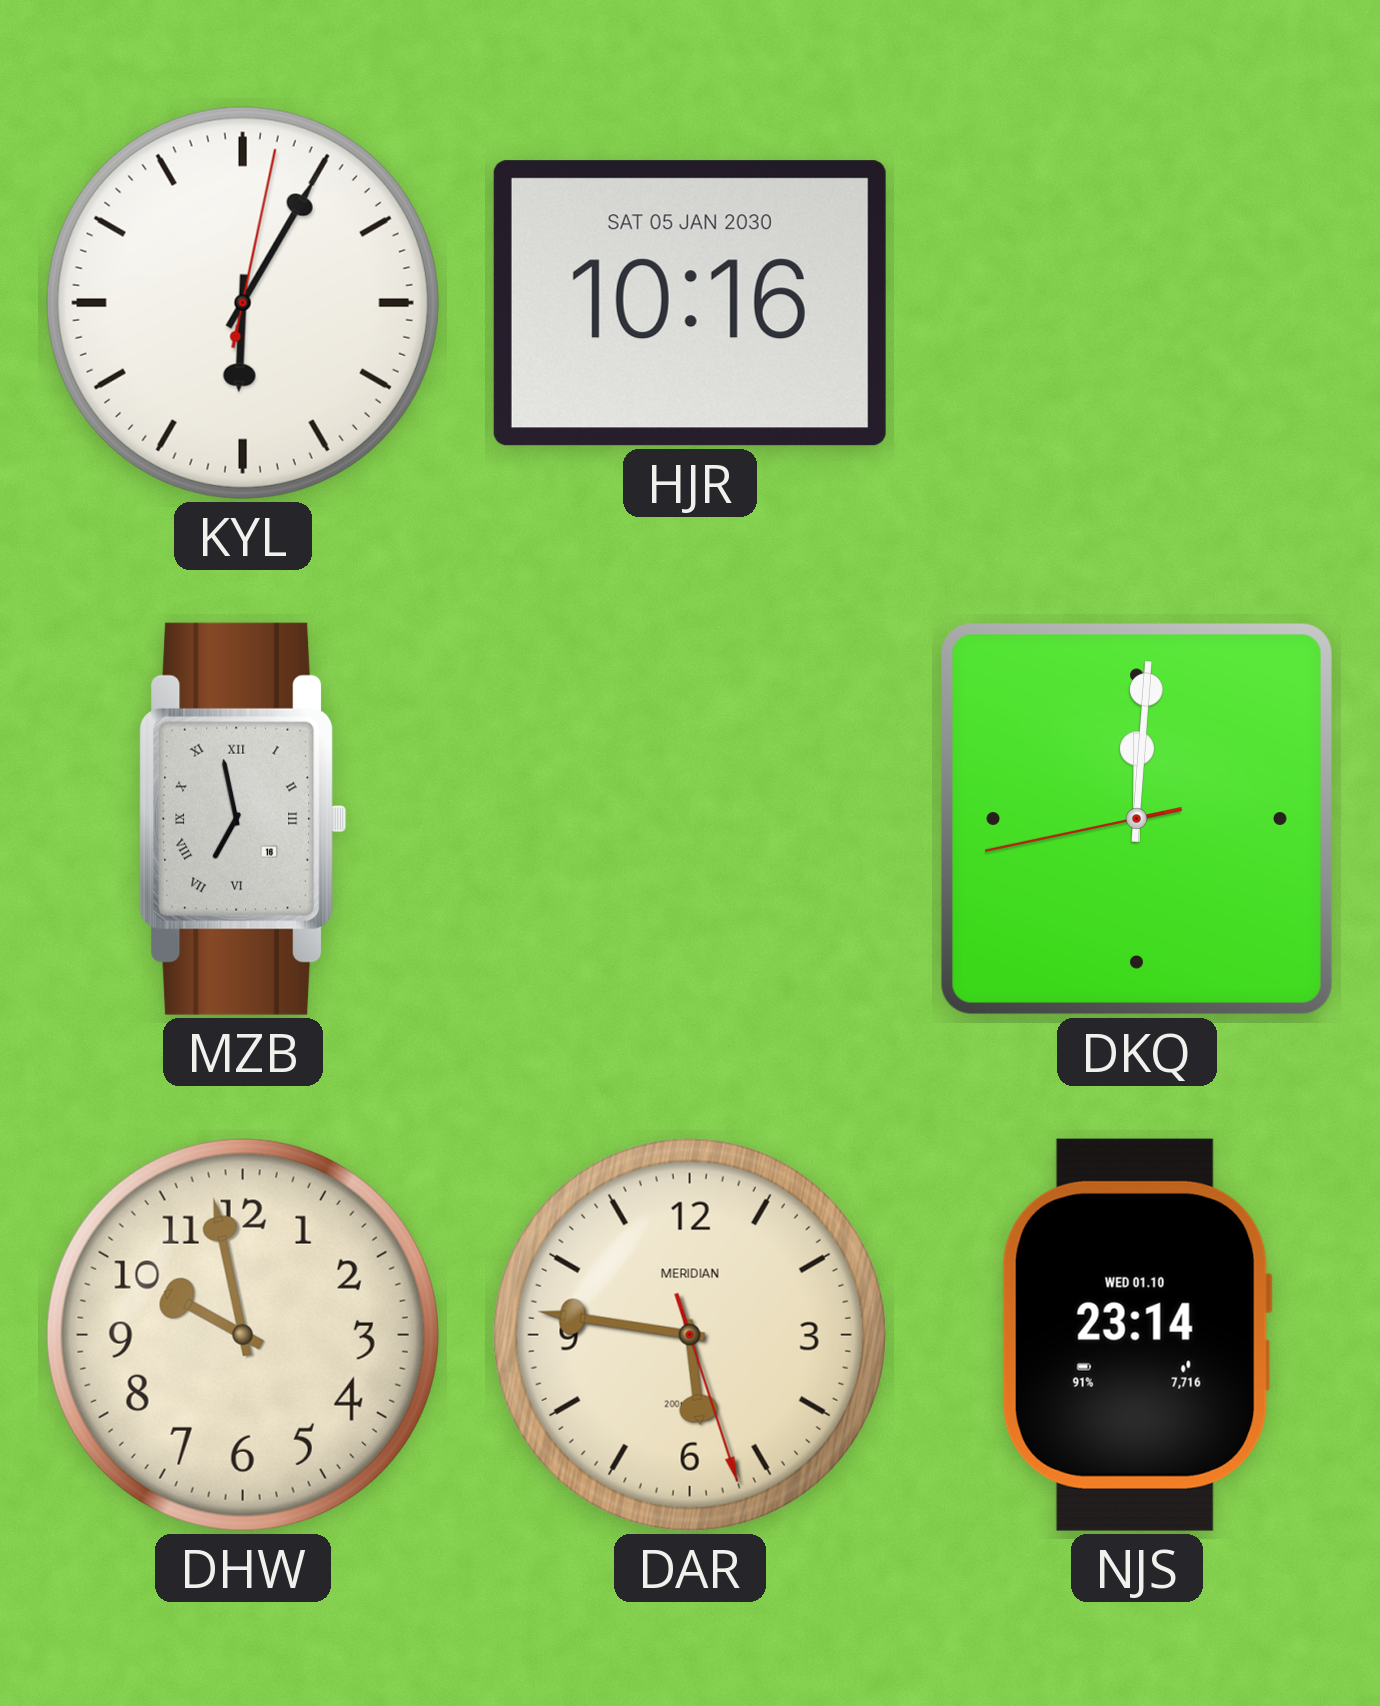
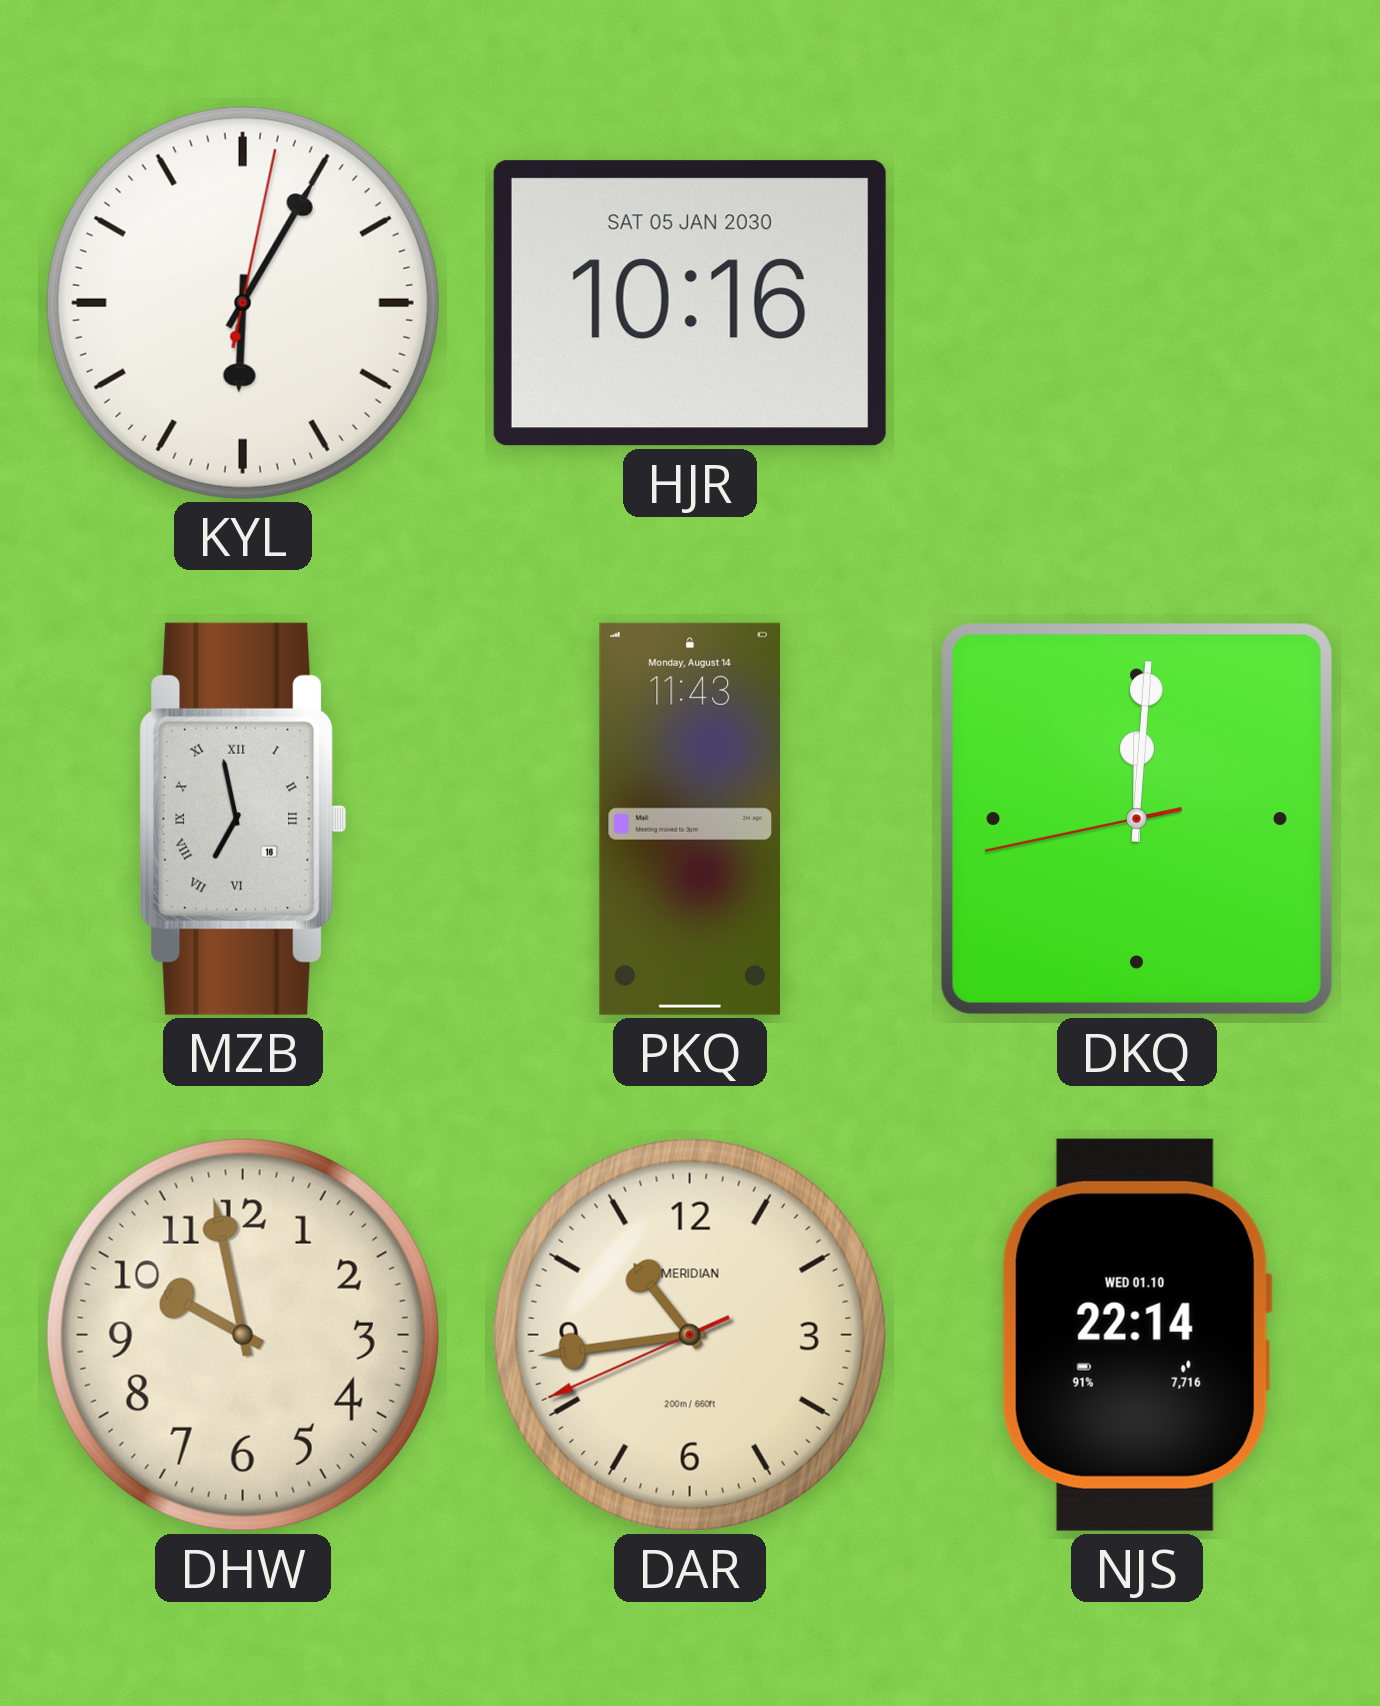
PKQ: none -> 11:43
DAR: 5:46 -> 10:43
NJS: 23:14 -> 22:14
